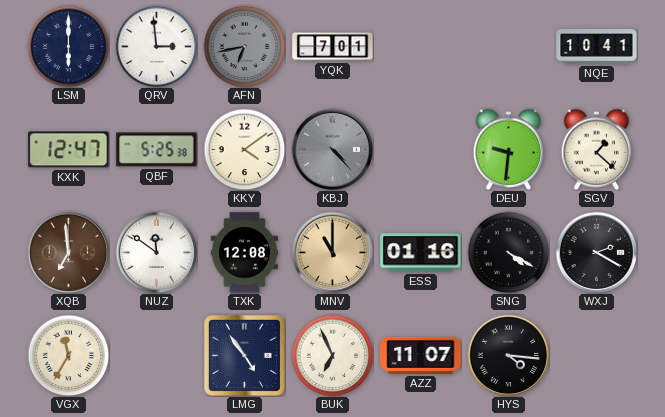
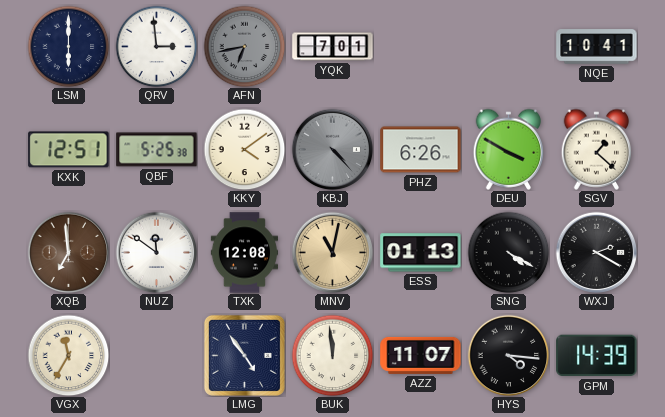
KXK: 12:47 -> 12:51
PHZ: none -> 6:26
DEU: 9:31 -> 3:50
MNV: 11:00 -> 11:02
ESS: 01:16 -> 01:13
BUK: 6:56 -> 11:59
GPM: none -> 14:39
